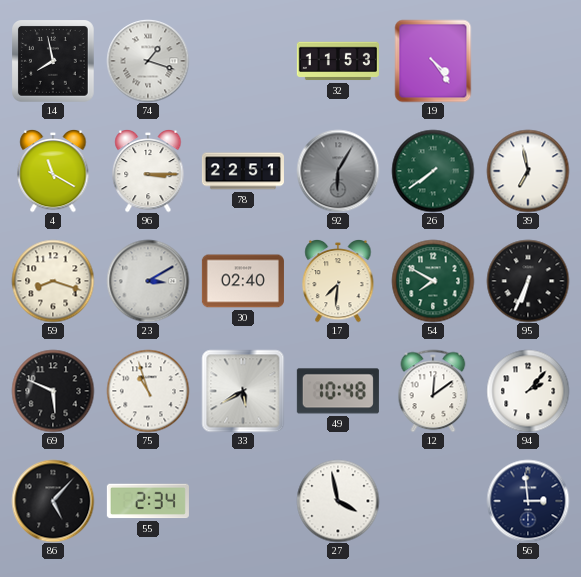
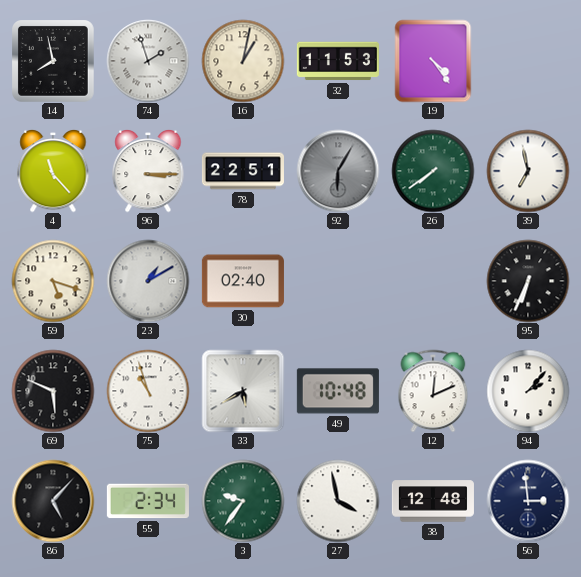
74: 1:18 -> 1:57
16: none -> 1:02
4: 11:20 -> 11:23
59: 8:18 -> 5:18
23: 3:10 -> 1:10
17: 7:31 -> none
54: 7:50 -> none
12: 12:09 -> 12:11
3: none -> 9:36
38: none -> 12:48
